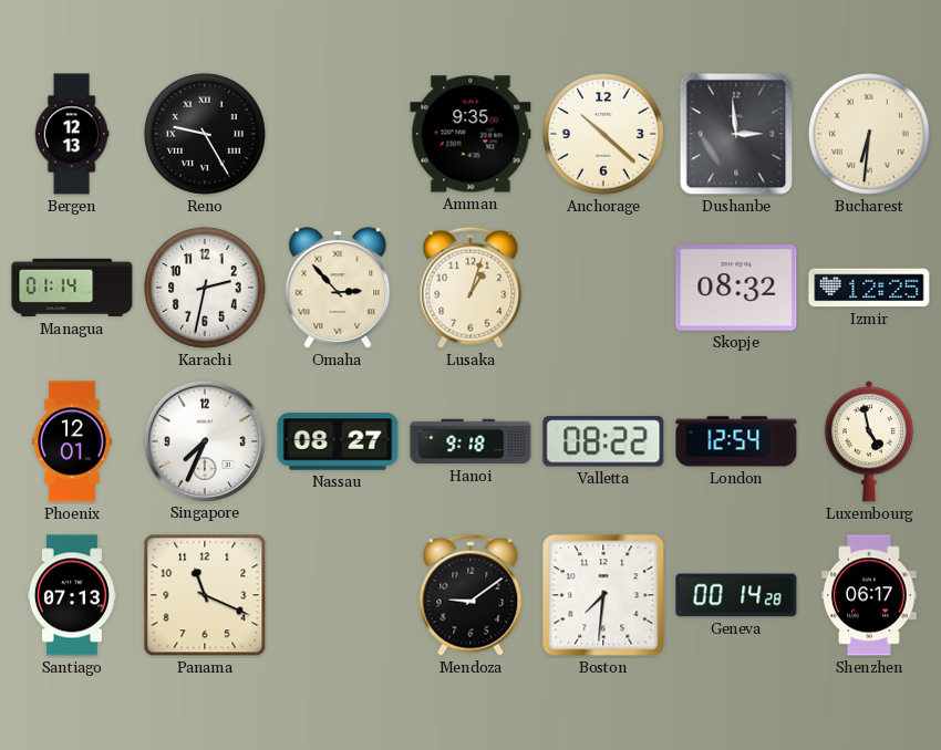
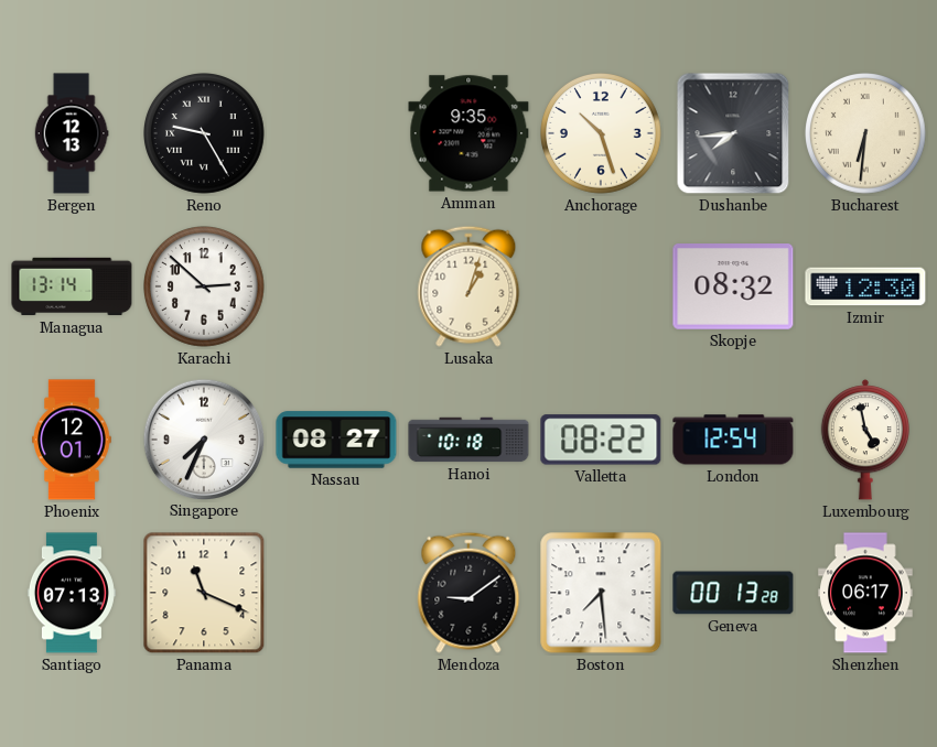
Anchorage: 10:22 -> 10:27
Dushanbe: 2:59 -> 7:44
Managua: 01:14 -> 13:14
Karachi: 2:32 -> 2:52
Omaha: 2:53 -> none
Izmir: 12:25 -> 12:30
Hanoi: 9:18 -> 10:18
Boston: 7:31 -> 7:29
Geneva: 00:14 -> 00:13
